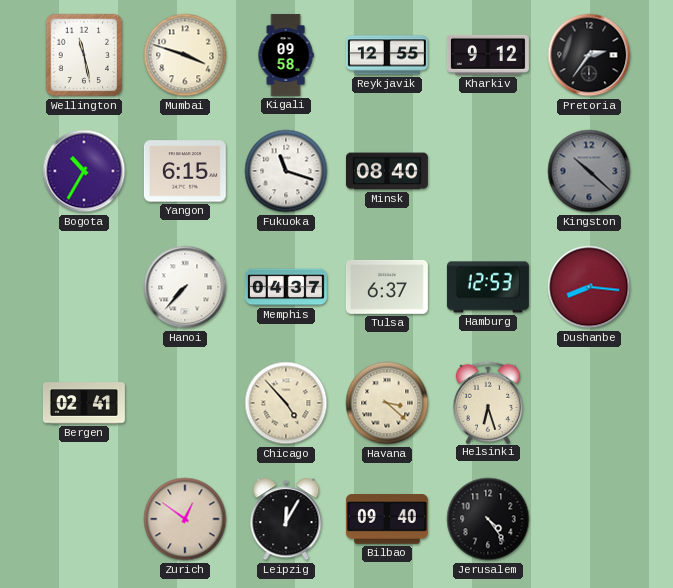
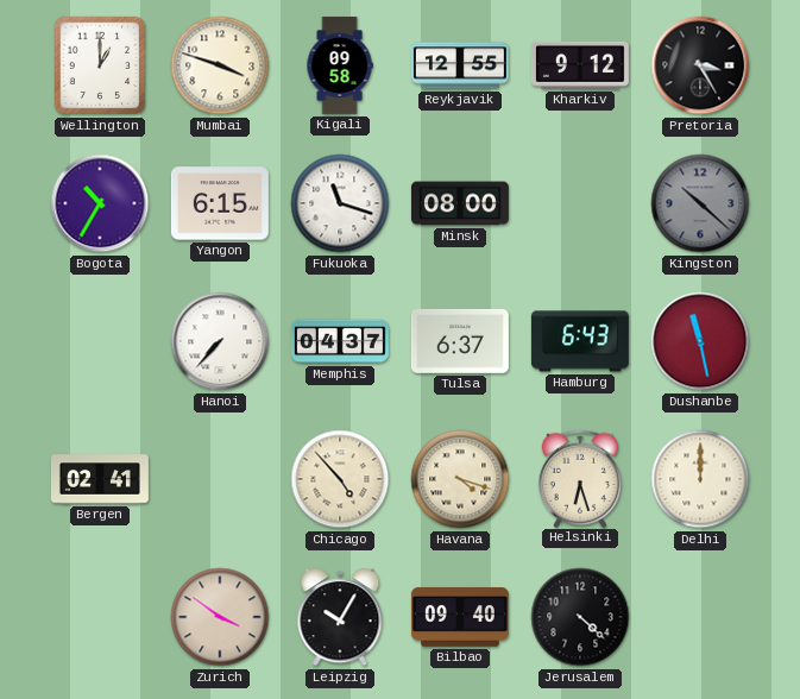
Wellington: 11:28 -> 1:00
Pretoria: 2:36 -> 3:25
Minsk: 08:40 -> 08:00
Hamburg: 12:53 -> 6:43
Dushanbe: 8:16 -> 11:28
Havana: 3:22 -> 4:18
Delhi: none -> 12:00
Zurich: 12:51 -> 3:51
Leipzig: 12:05 -> 10:05
Jerusalem: 4:24 -> 4:22
